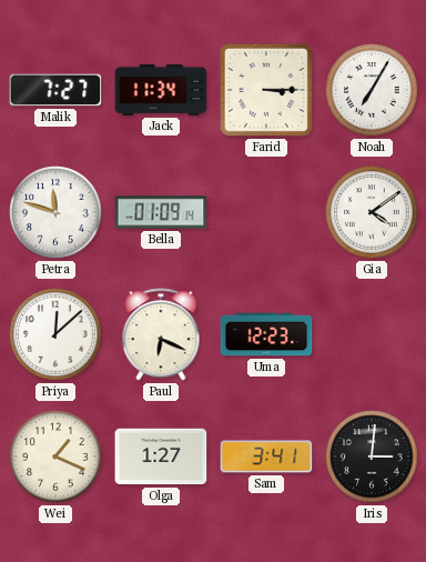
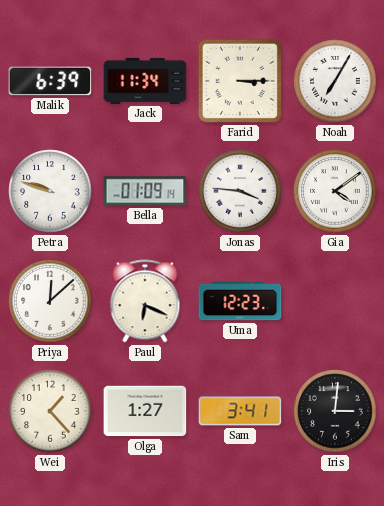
Malik: 7:27 -> 6:39
Petra: 11:48 -> 9:48
Jonas: none -> 3:46
Wei: 1:19 -> 1:23
